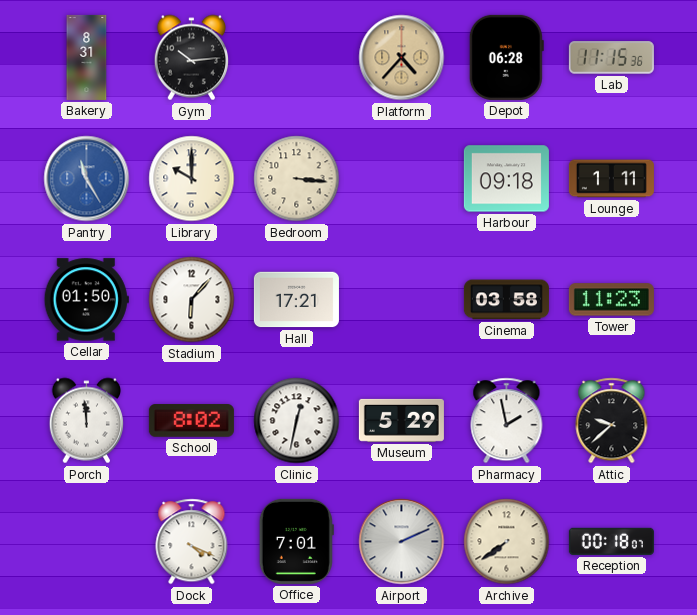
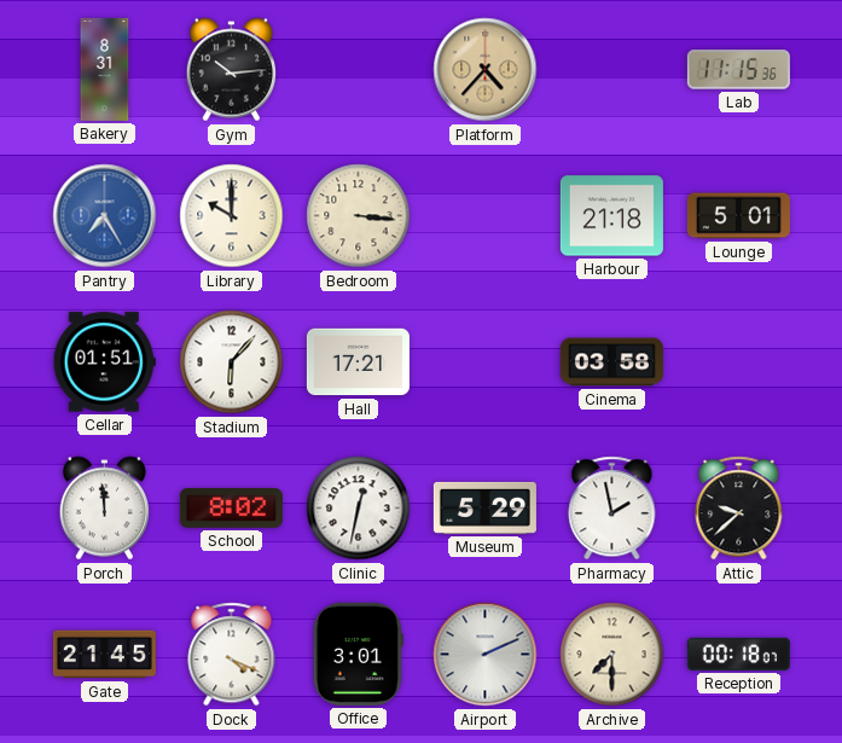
Depot: 06:28 -> none
Pantry: 11:25 -> 7:25
Harbour: 09:18 -> 21:18
Lounge: 1:11 -> 5:01
Cellar: 01:50 -> 01:51
Tower: 11:23 -> none
Gate: none -> 21:45
Office: 7:01 -> 3:01
Archive: 7:39 -> 7:30
